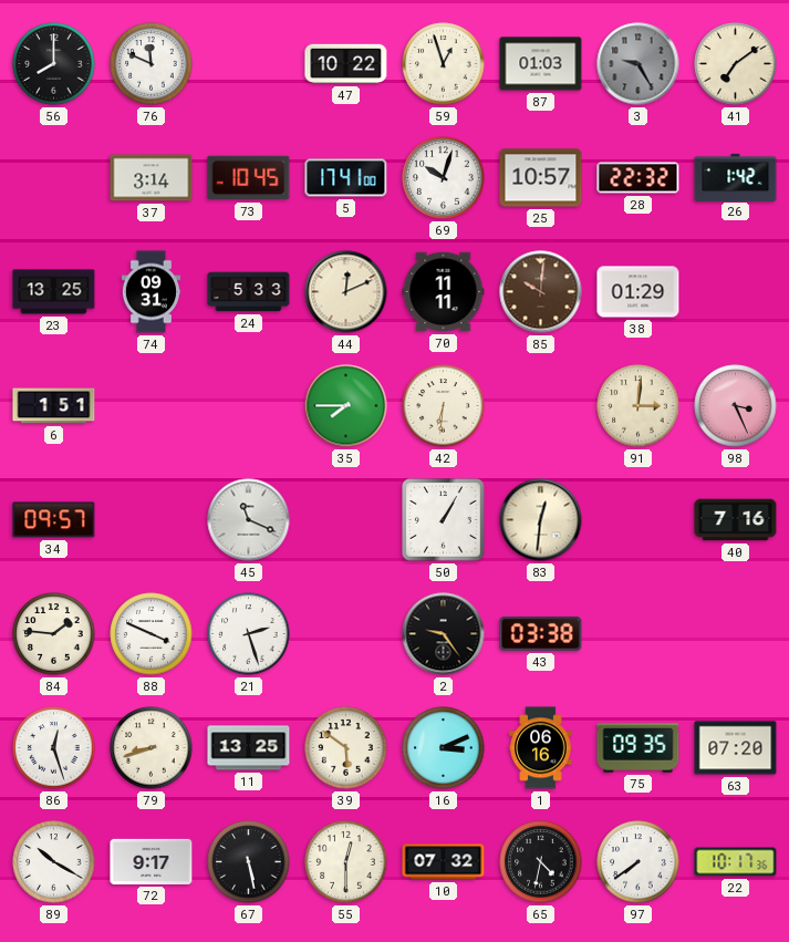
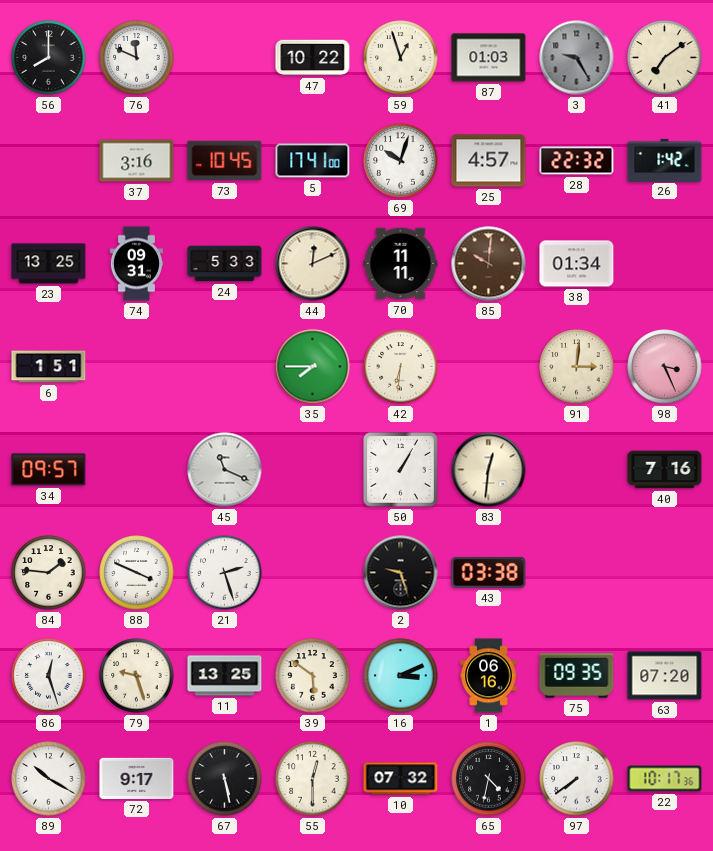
37: 3:14 -> 3:16
25: 10:57 -> 4:57
38: 01:29 -> 01:34
2: 9:24 -> 9:27
79: 8:42 -> 9:27
